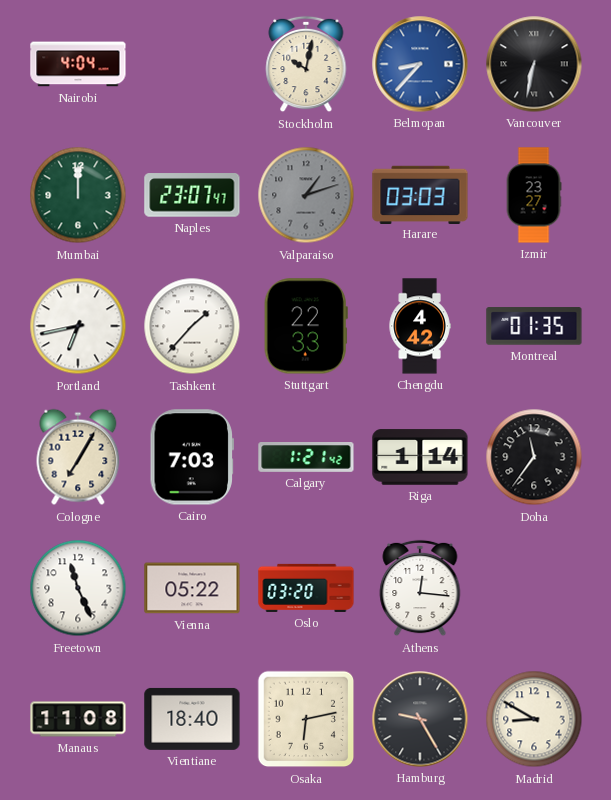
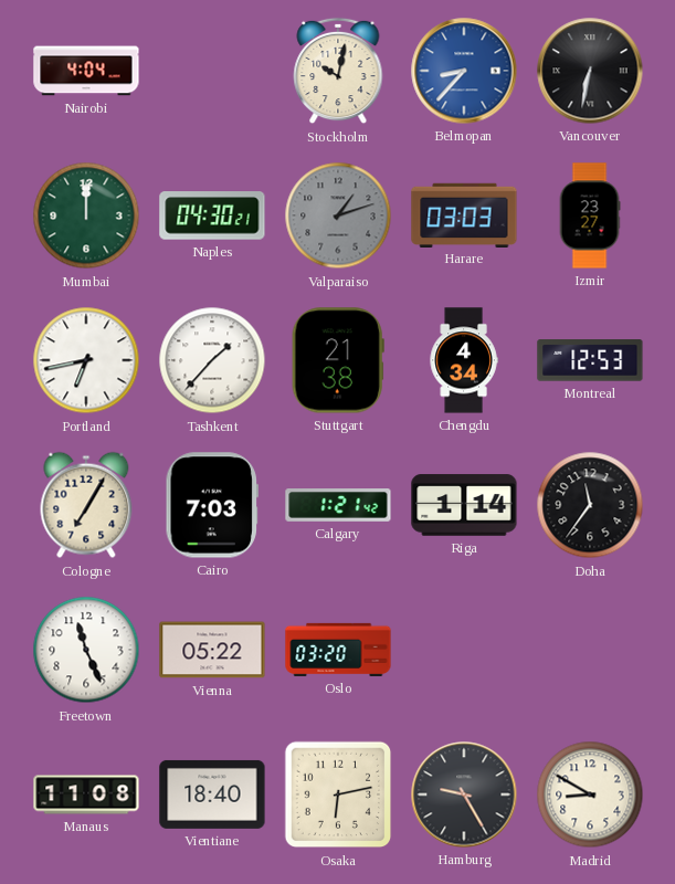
Naples: 23:07 -> 04:30
Stuttgart: 22:33 -> 21:38
Chengdu: 4:42 -> 4:34
Montreal: 01:35 -> 12:53
Athens: 12:16 -> none
